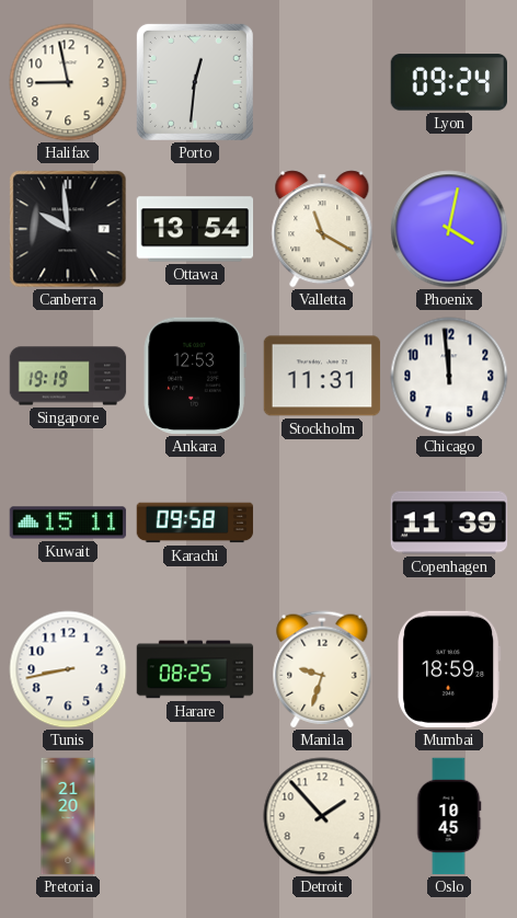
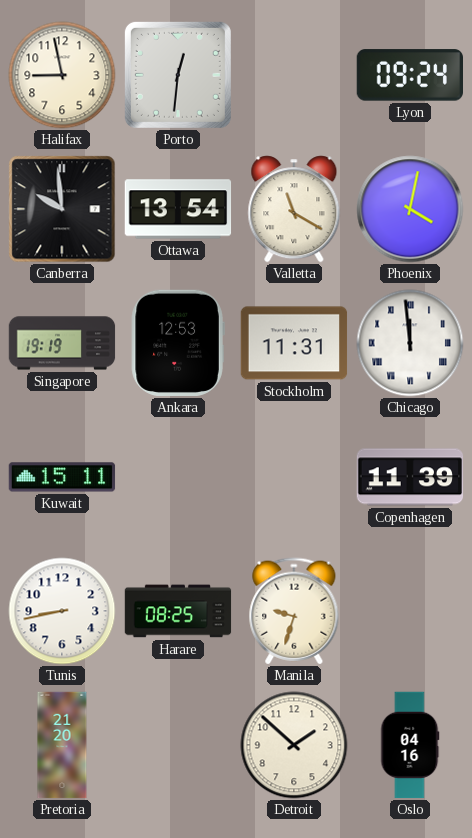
Chicago numerals: Arabic -> Roman
Karachi: 09:58 -> none
Mumbai: 18:59 -> none
Detroit: 1:53 -> 1:52
Oslo: 10:45 -> 04:16
